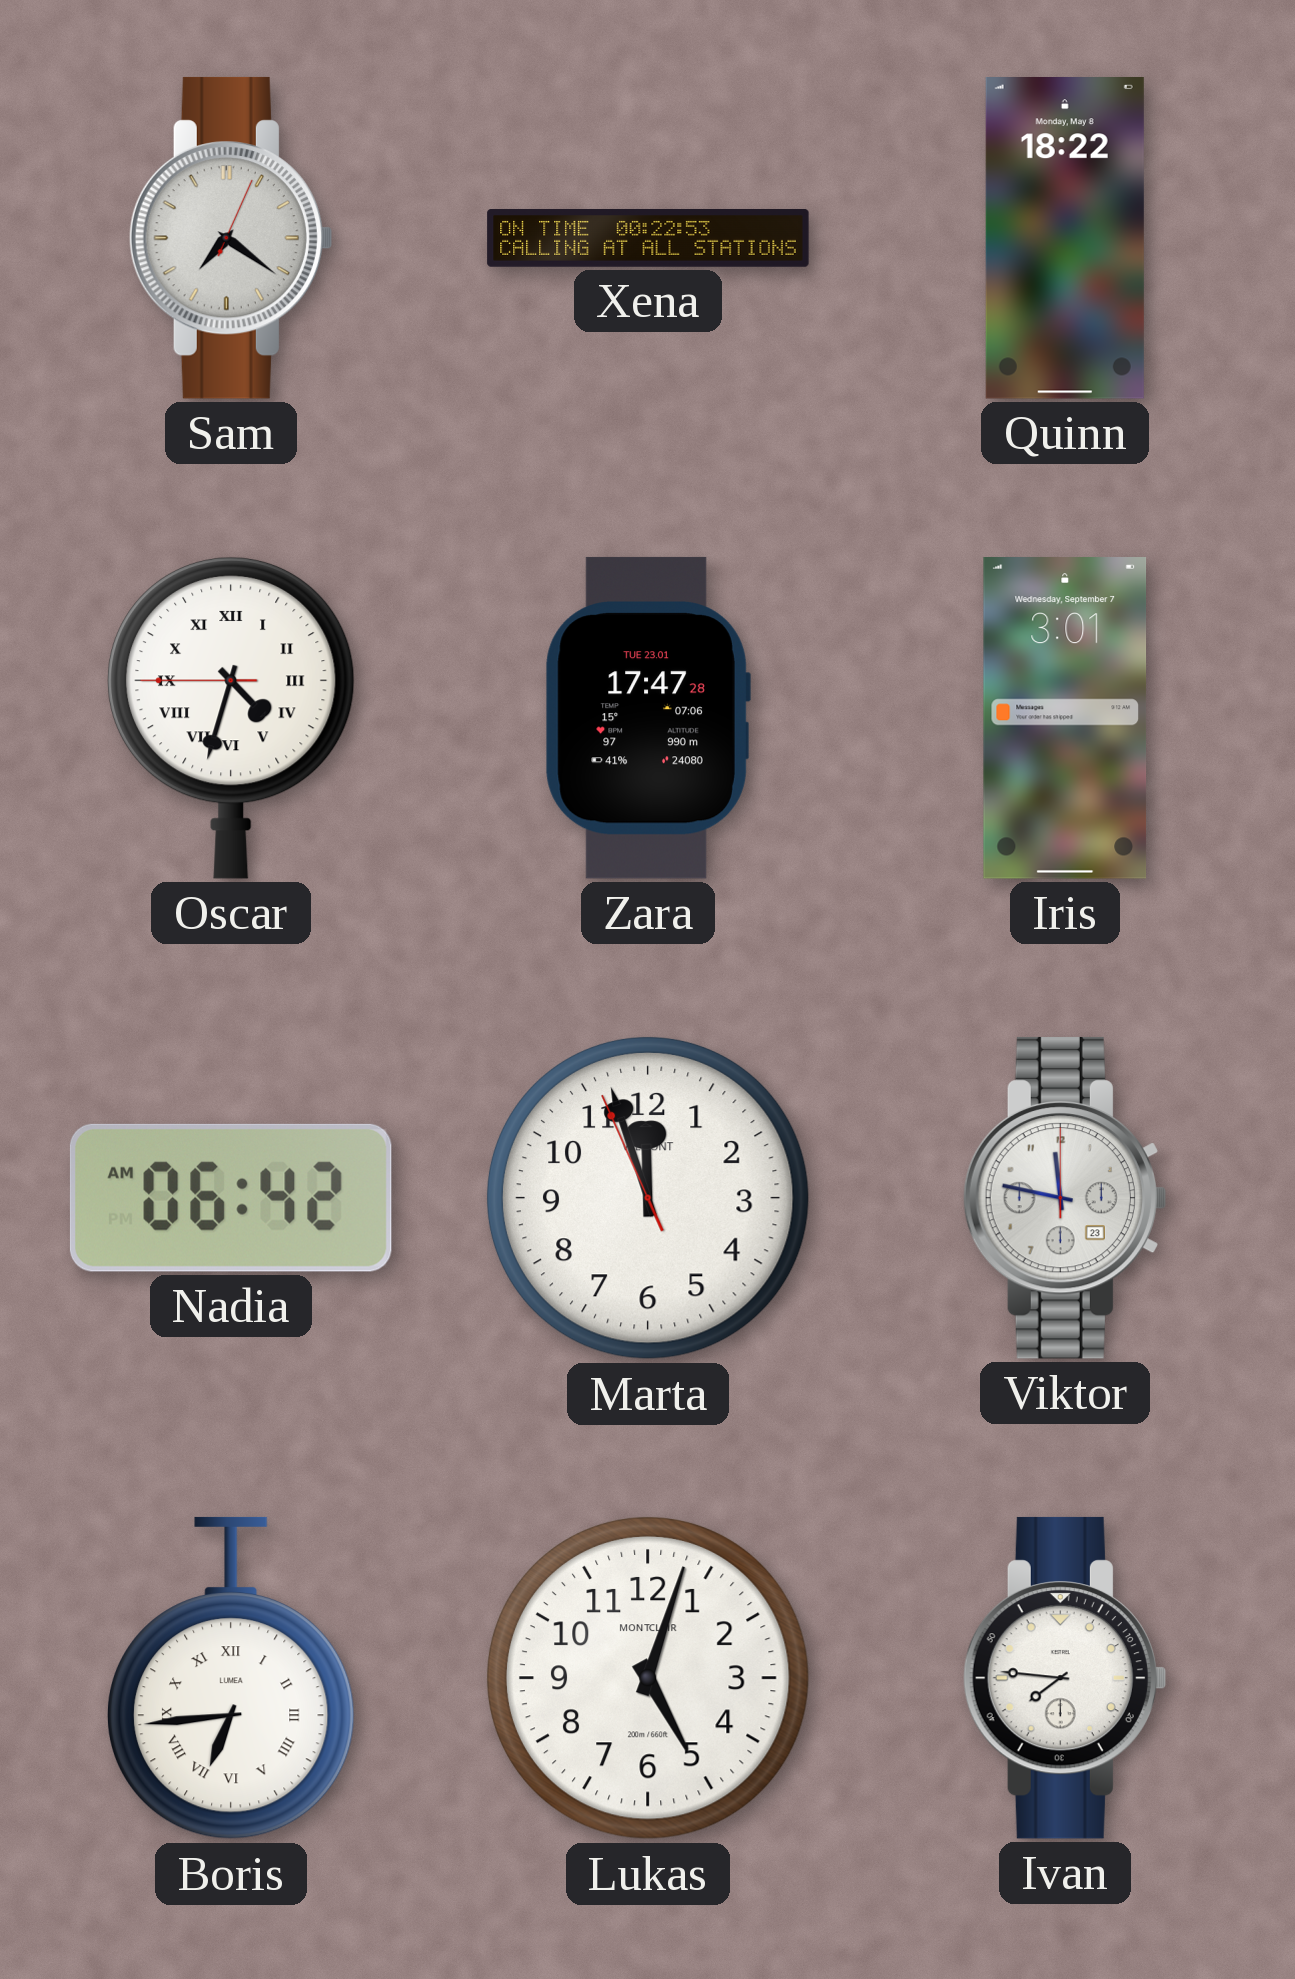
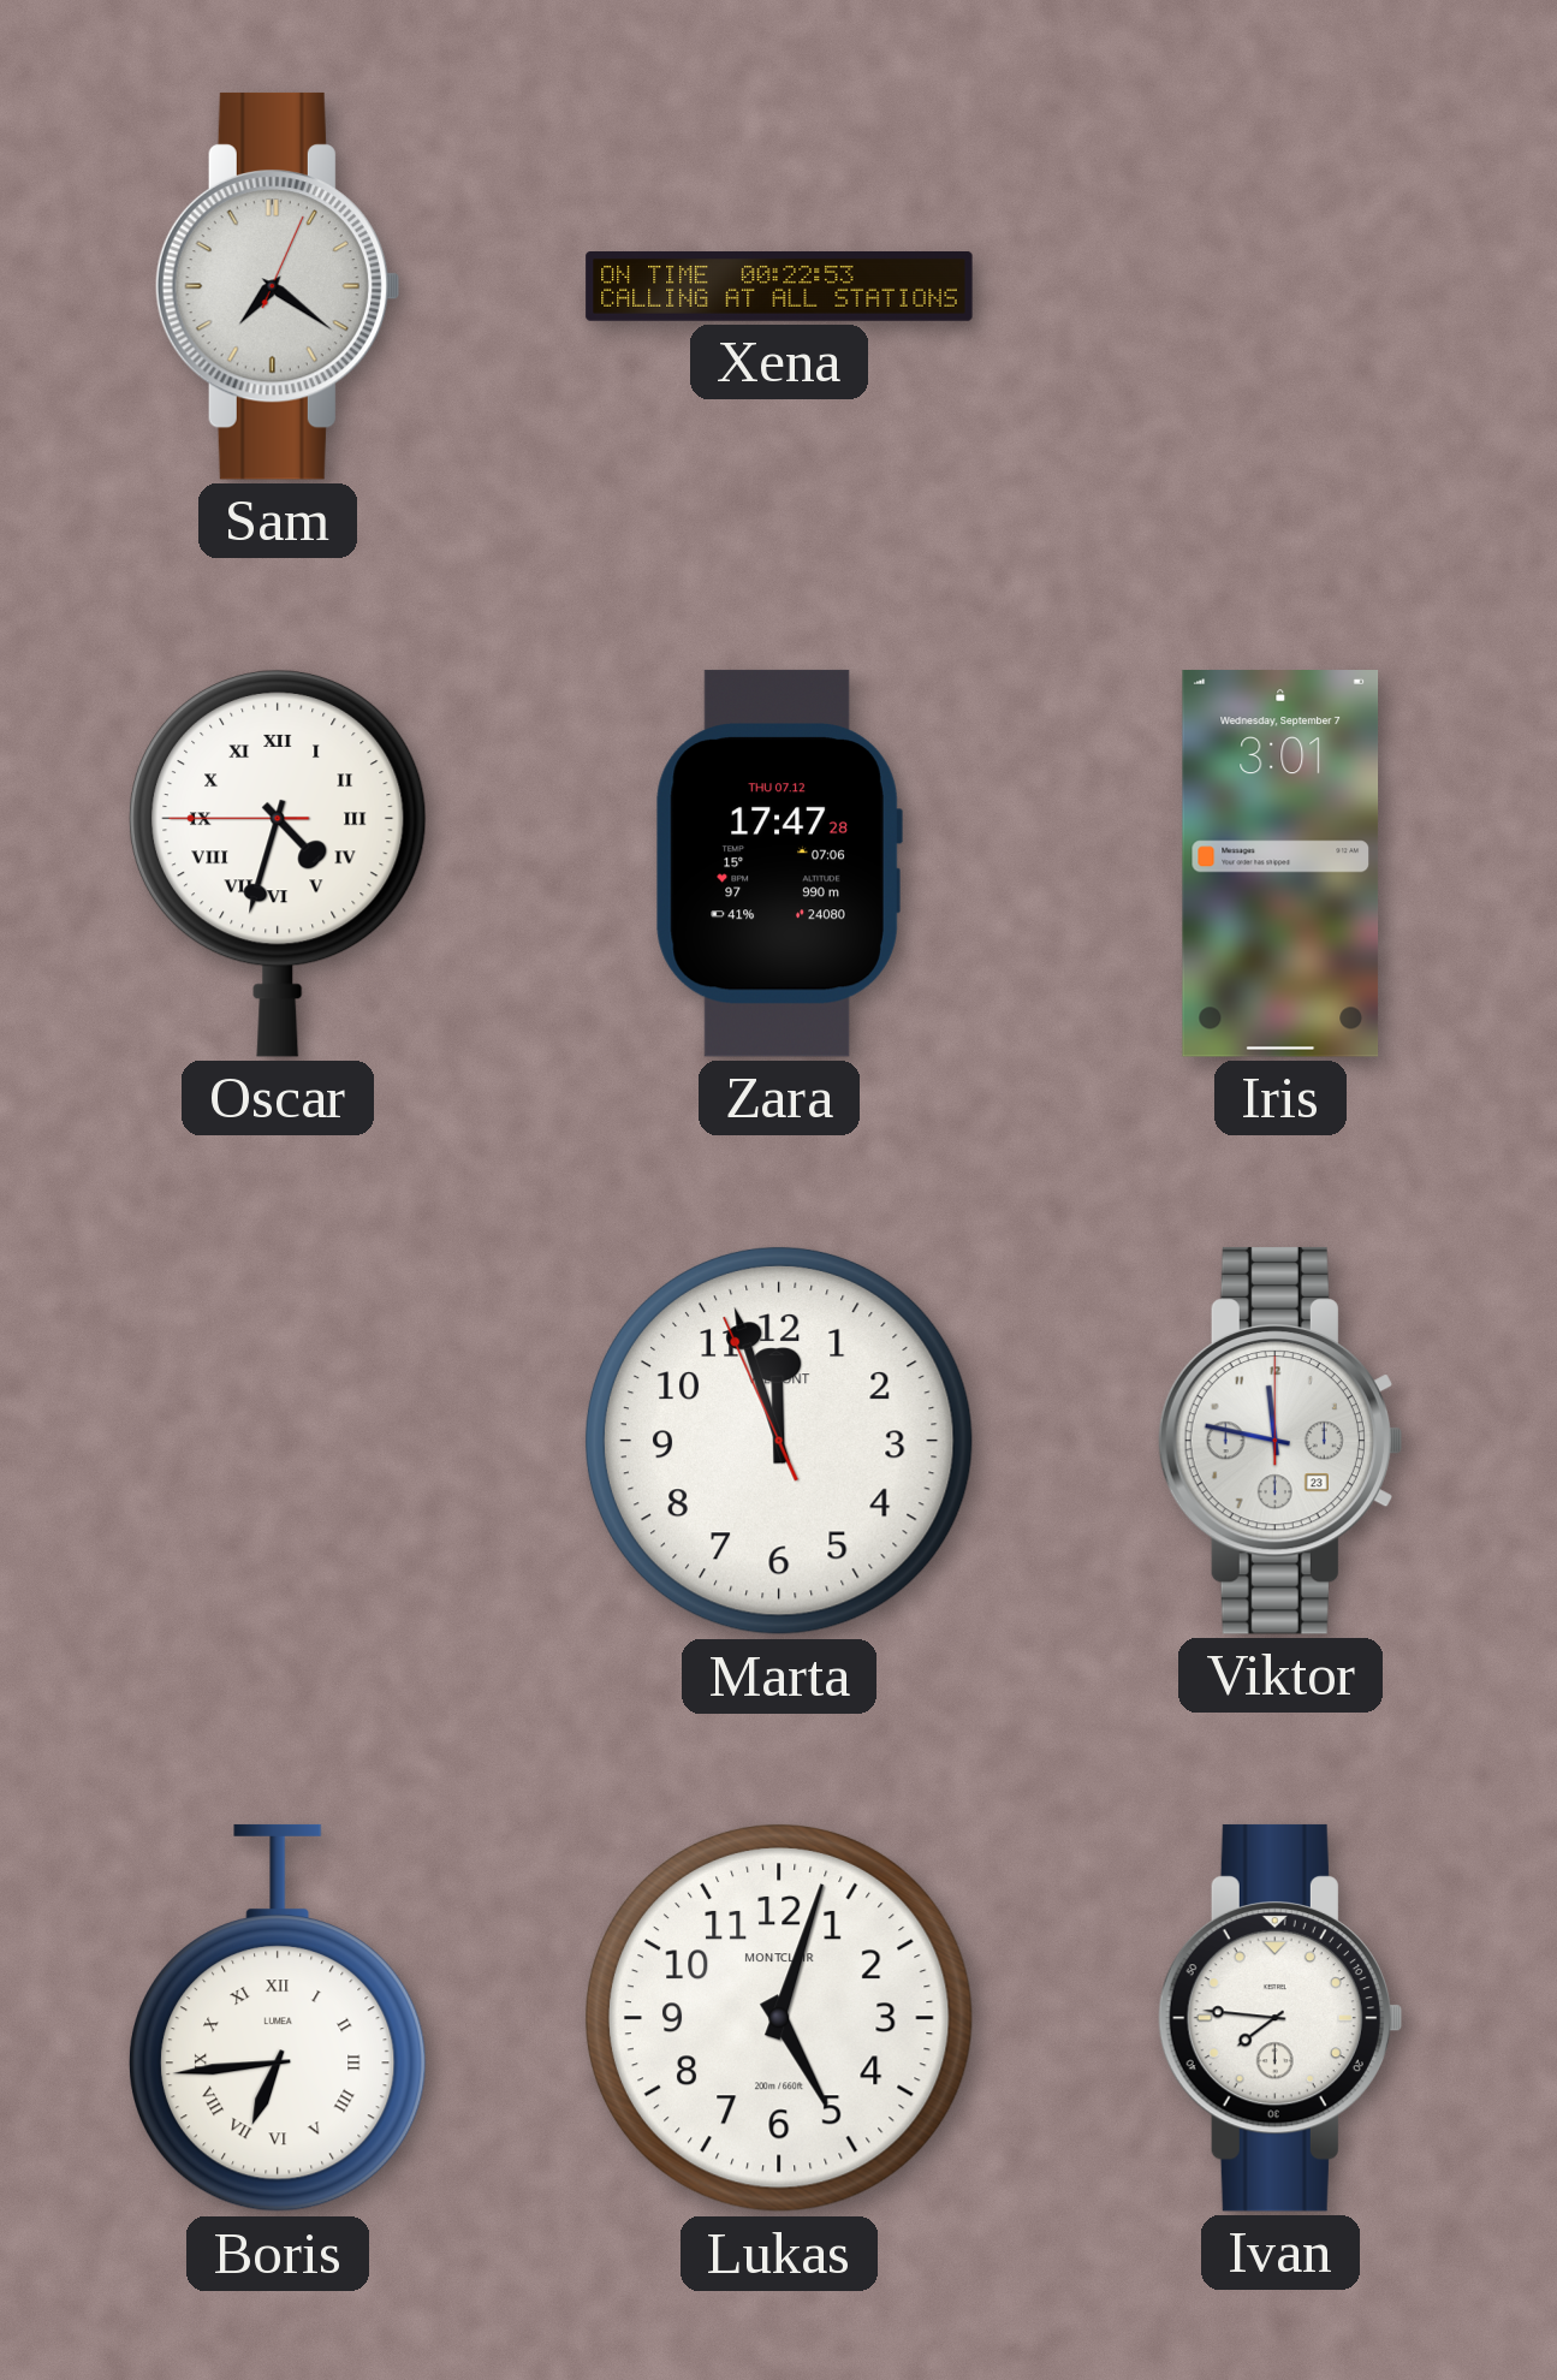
Quinn: 18:22 -> none
Zara date: TUE 23.01 -> THU 07.12
Nadia: 06:42 -> none
